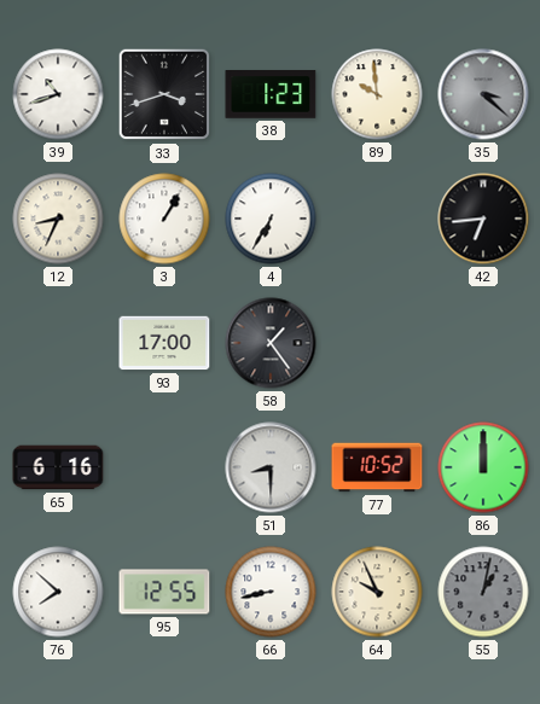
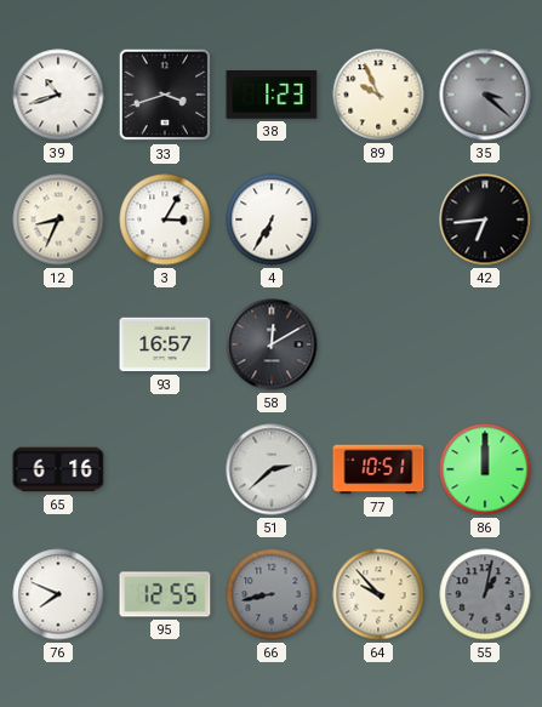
89: 9:59 -> 9:56
3: 1:05 -> 3:05
93: 17:00 -> 16:57
58: 1:24 -> 12:10
51: 8:30 -> 2:38
77: 10:52 -> 10:51
76: 7:52 -> 7:49
66 dial: white -> grey
64: 9:56 -> 9:53
